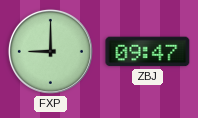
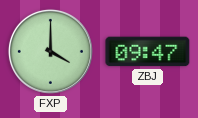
FXP: 9:00 -> 4:00
